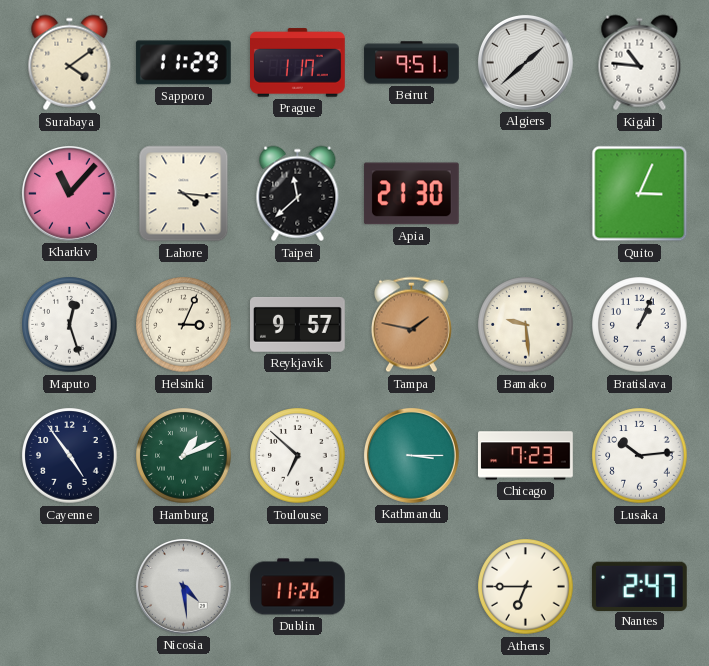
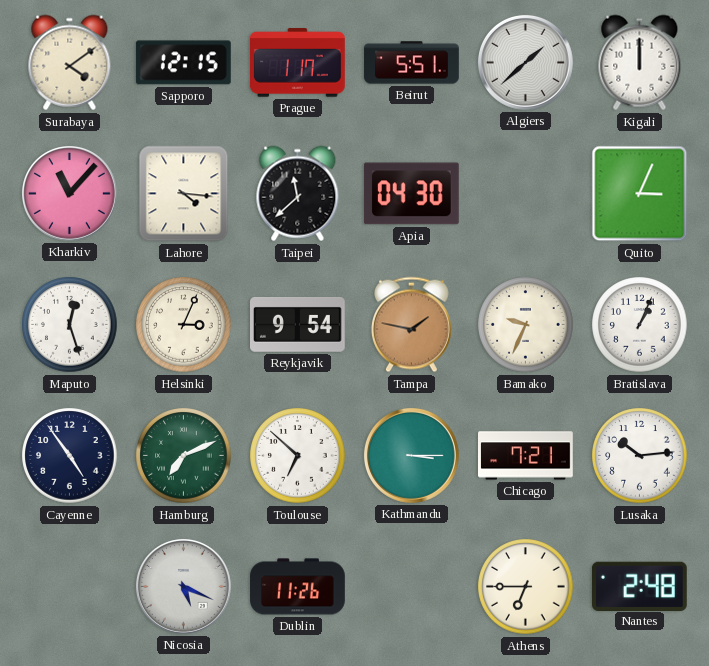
Sapporo: 11:29 -> 12:15
Beirut: 9:51 -> 5:51
Kigali: 10:46 -> 12:00
Apia: 21:30 -> 04:30
Reykjavik: 9:57 -> 9:54
Bamako: 9:29 -> 9:34
Hamburg: 1:11 -> 7:11
Chicago: 7:23 -> 7:21
Nicosia: 4:29 -> 5:19
Nantes: 2:47 -> 2:48
